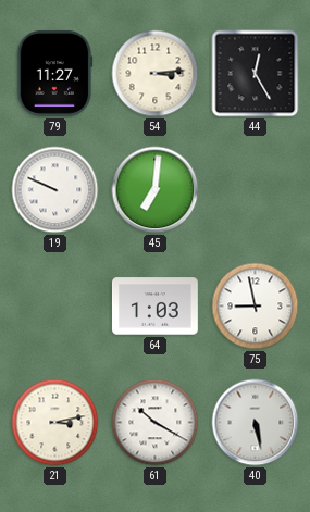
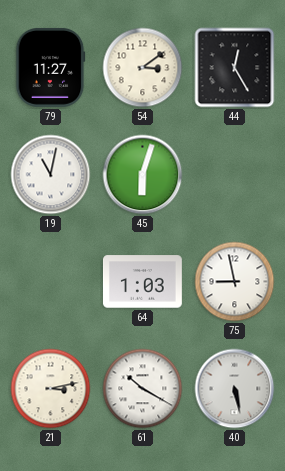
54: 3:14 -> 3:09
19: 9:49 -> 11:02
45: 7:01 -> 6:03
